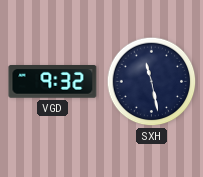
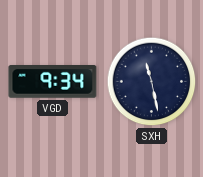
VGD: 9:32 -> 9:34
